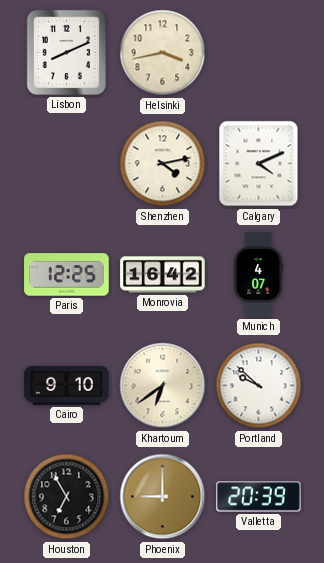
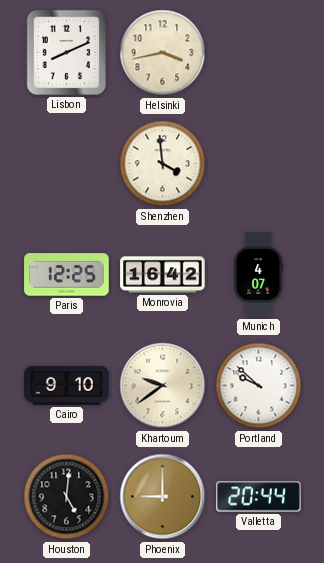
Shenzhen: 4:13 -> 3:59
Calgary: 4:11 -> none
Khartoum: 6:39 -> 9:39
Houston: 6:55 -> 5:01
Valletta: 20:39 -> 20:44
